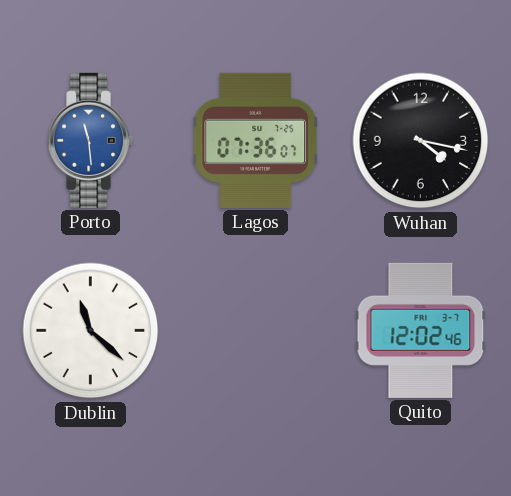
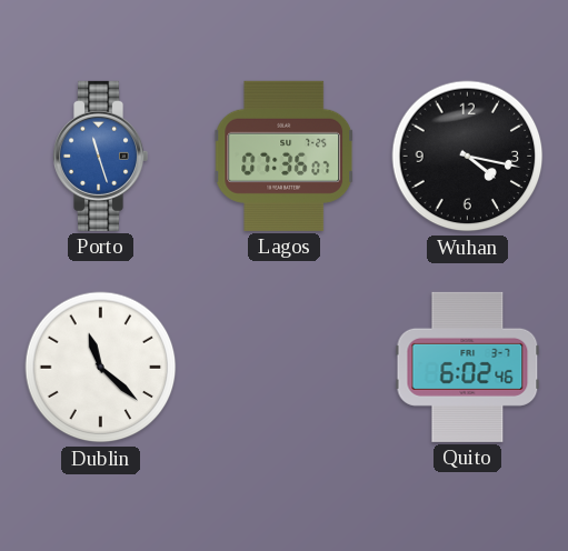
Porto: 11:29 -> 11:27
Quito: 12:02 -> 6:02
